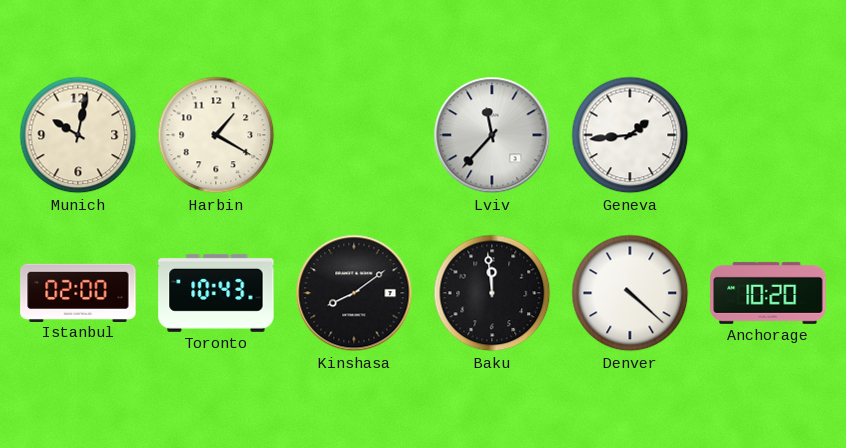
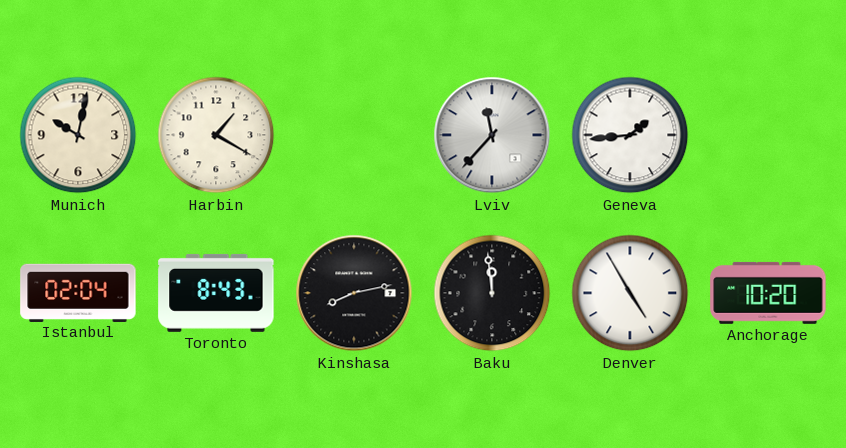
Istanbul: 02:00 -> 02:04
Toronto: 10:43 -> 8:43
Kinshasa: 8:09 -> 8:13
Denver: 4:22 -> 4:55
